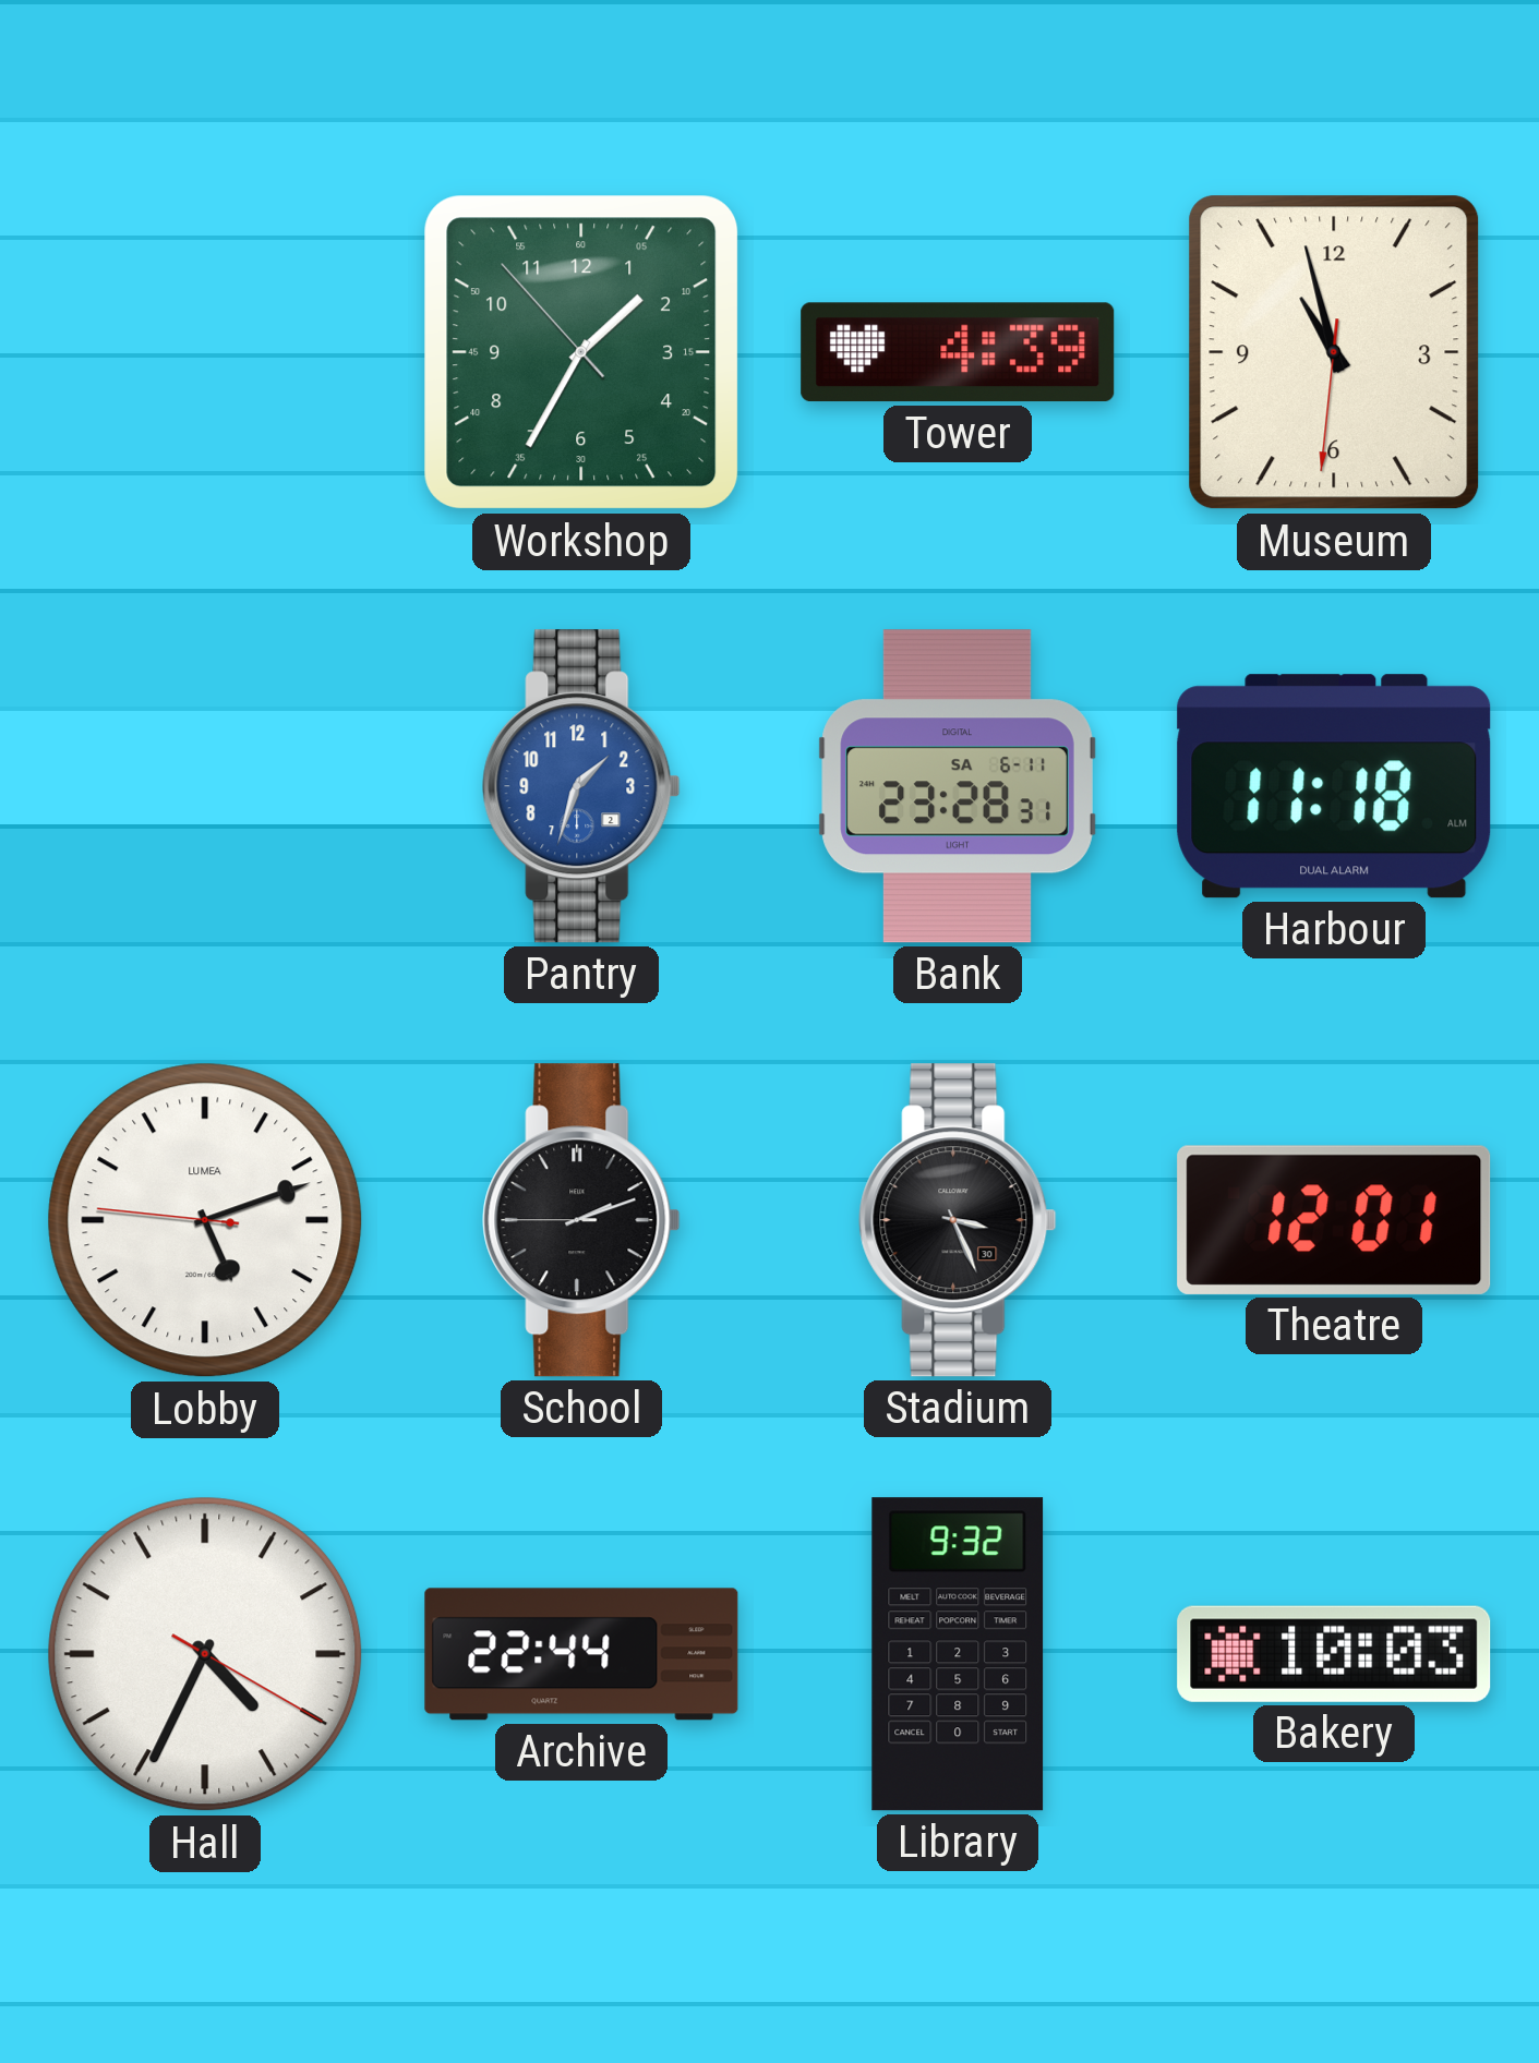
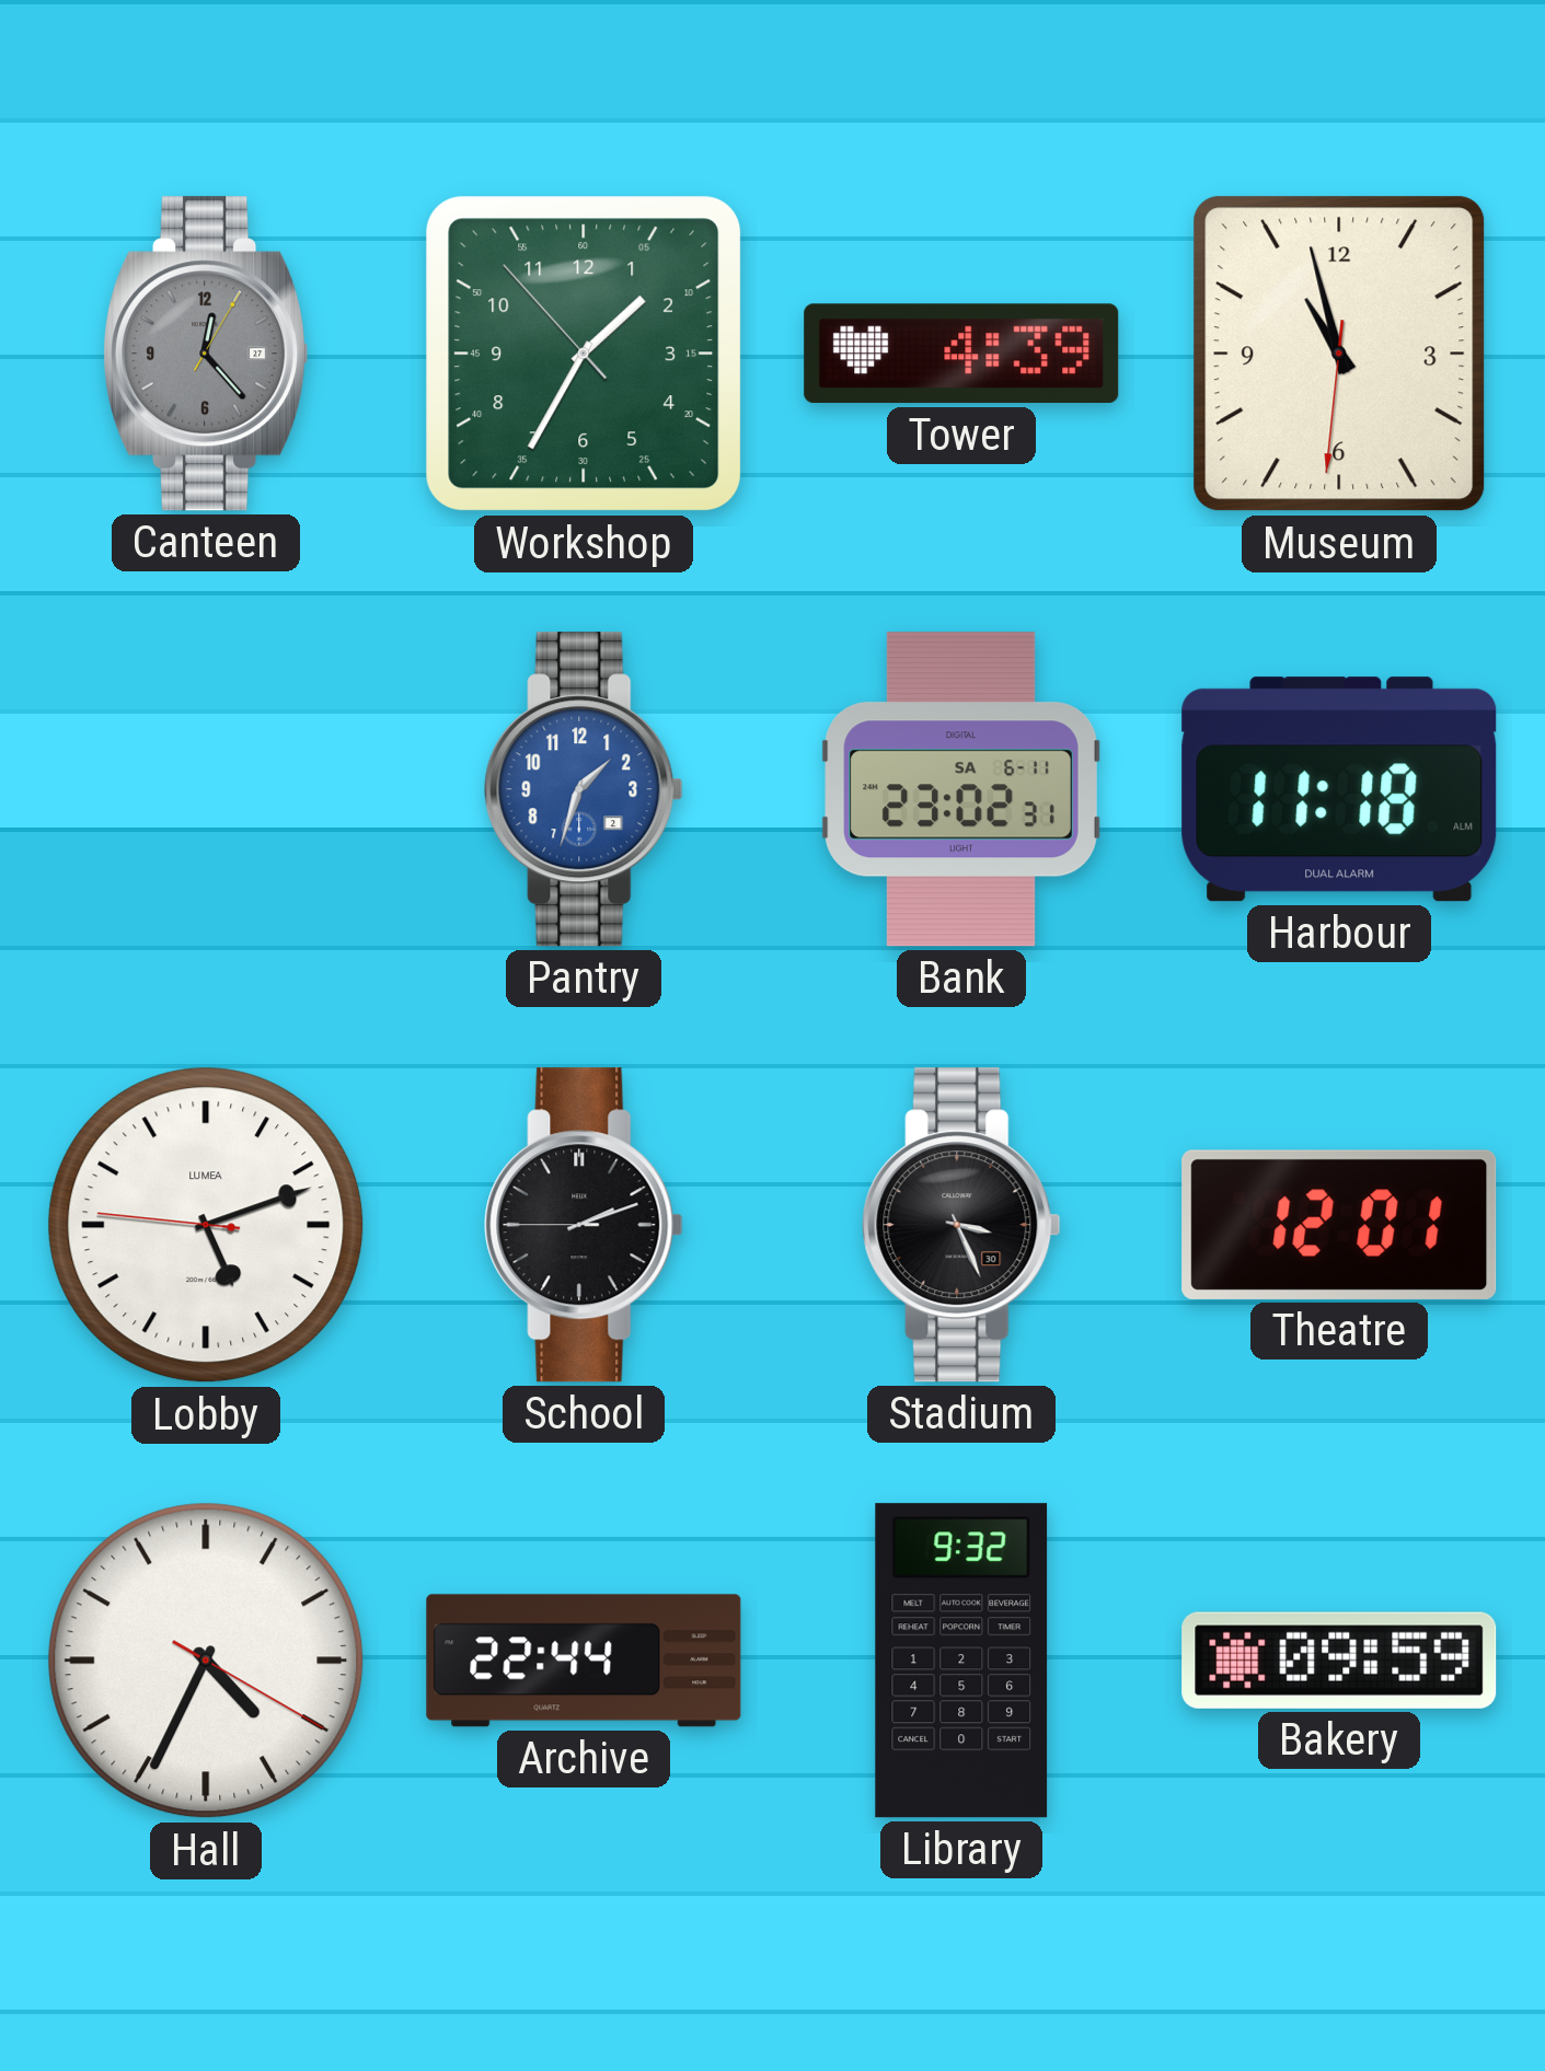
Canteen: none -> 12:23
Bank: 23:28 -> 23:02
Bakery: 10:03 -> 09:59
